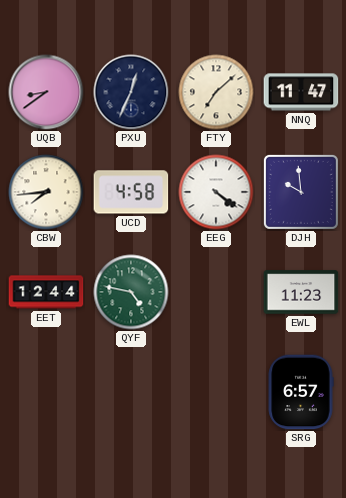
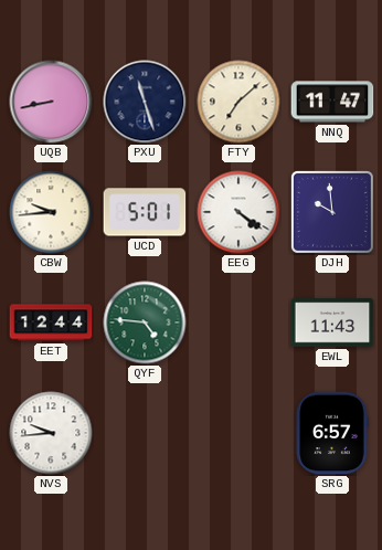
UQB: 8:39 -> 8:43
PXU: 12:34 -> 11:27
CBW: 7:44 -> 9:44
UCD: 4:58 -> 5:01
QYF: 4:47 -> 4:46
EWL: 11:23 -> 11:43
NVS: none -> 9:44
